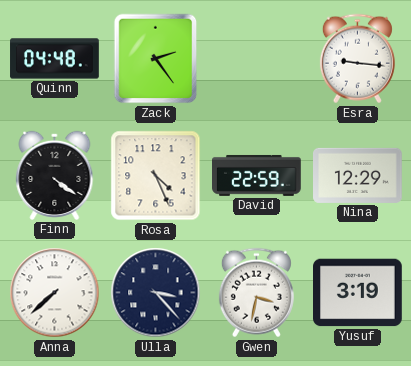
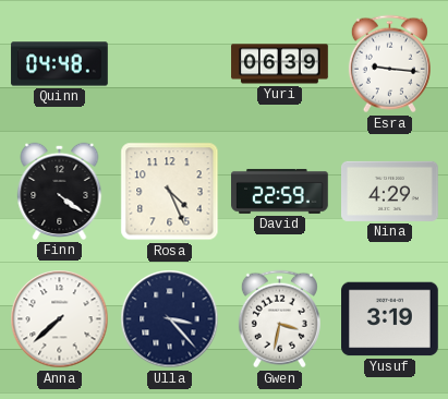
Zack: 2:24 -> none
Yuri: none -> 06:39
Nina: 12:29 -> 4:29
